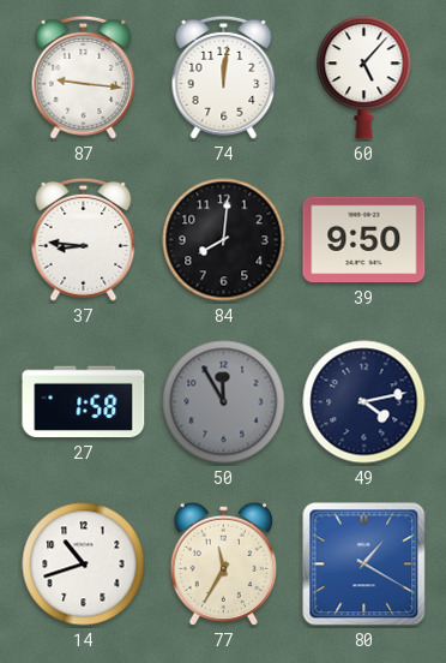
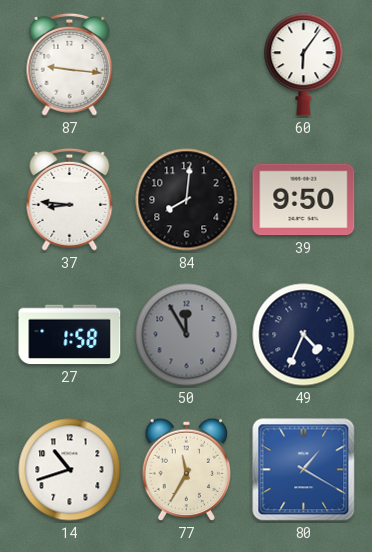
74: 12:01 -> none
60: 5:07 -> 6:06
49: 4:13 -> 4:34
